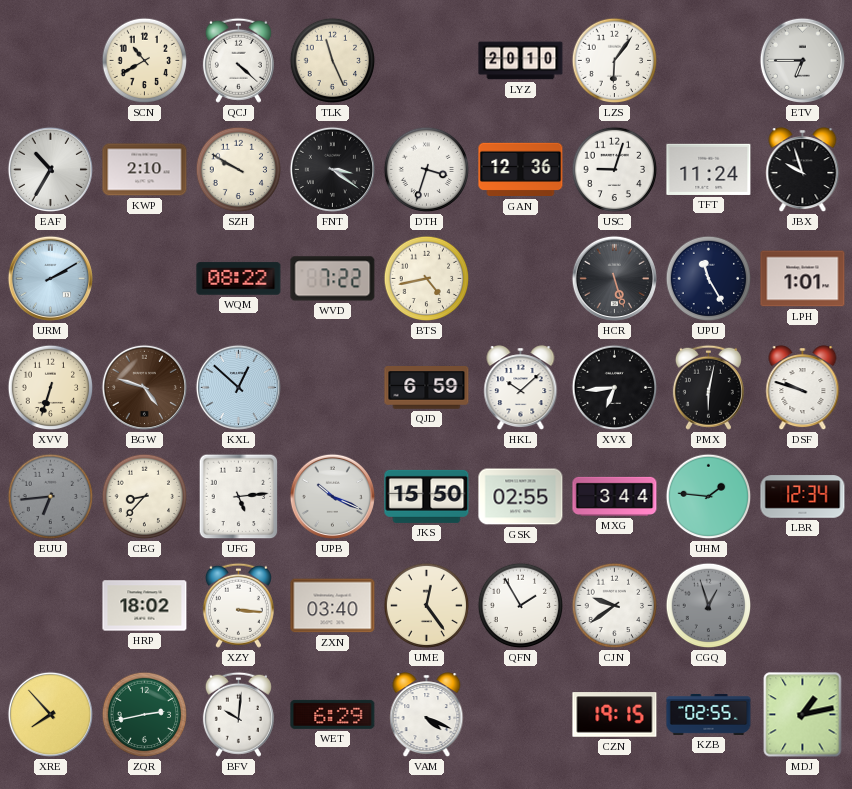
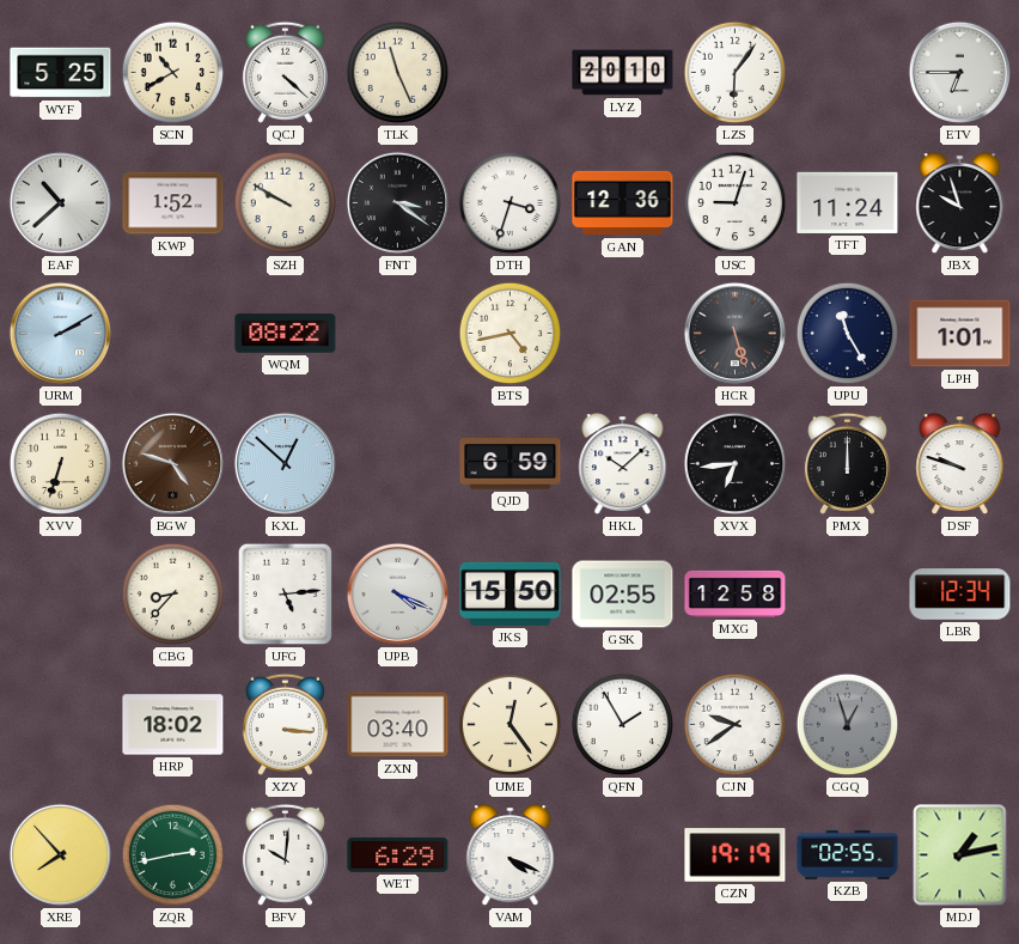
WYF: none -> 5:25
EAF: 10:35 -> 10:38
KWP: 2:10 -> 1:52
WVD: 7:22 -> none
PMX: 6:02 -> 12:00
EUU: 6:44 -> none
UPB: 10:19 -> 4:19
MXG: 3:44 -> 12:58
UHM: 1:46 -> none
CZN: 19:15 -> 19:19
